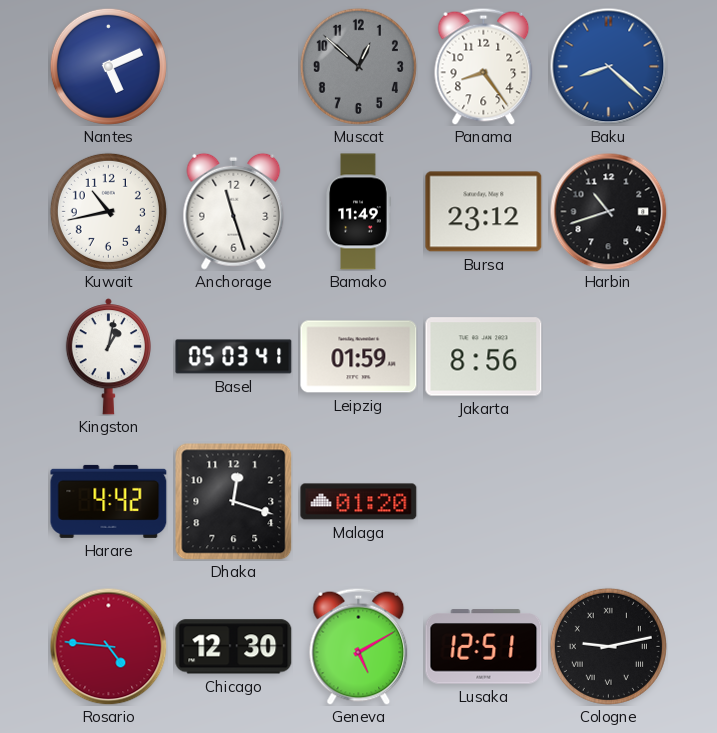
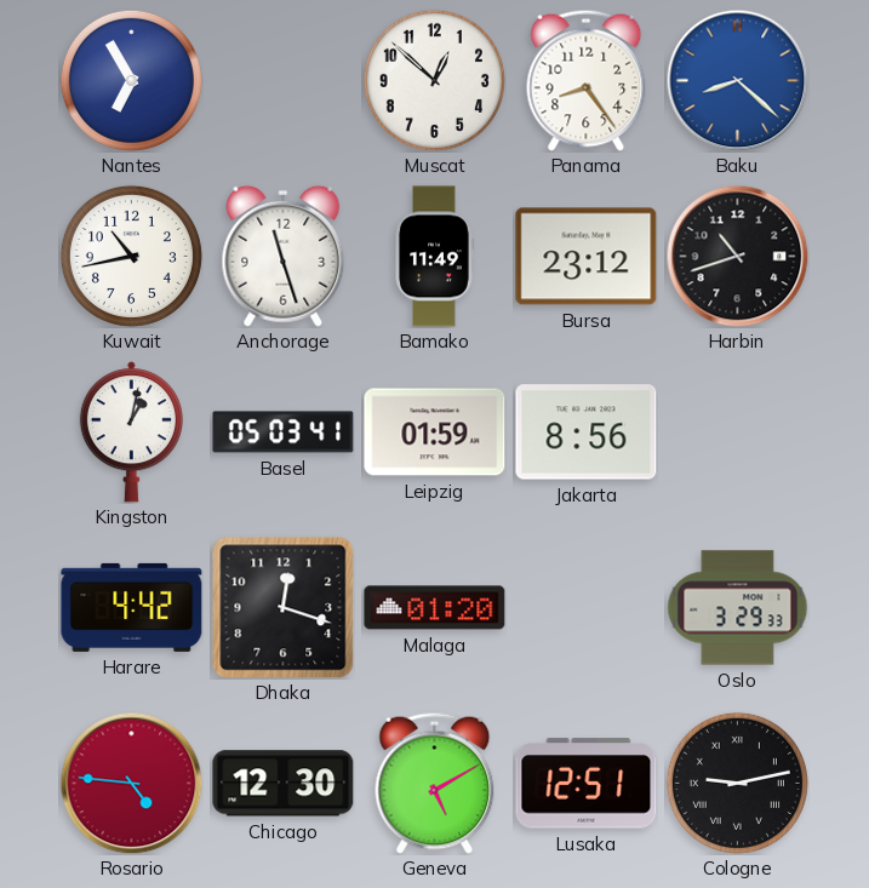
Nantes: 5:11 -> 6:55
Muscat dial: grey -> white
Oslo: none -> 3:29
